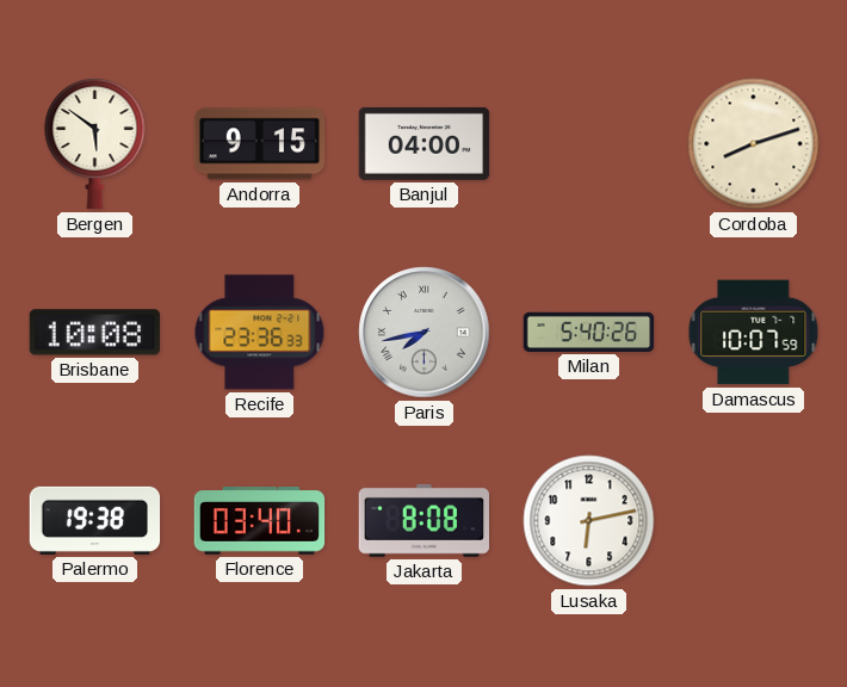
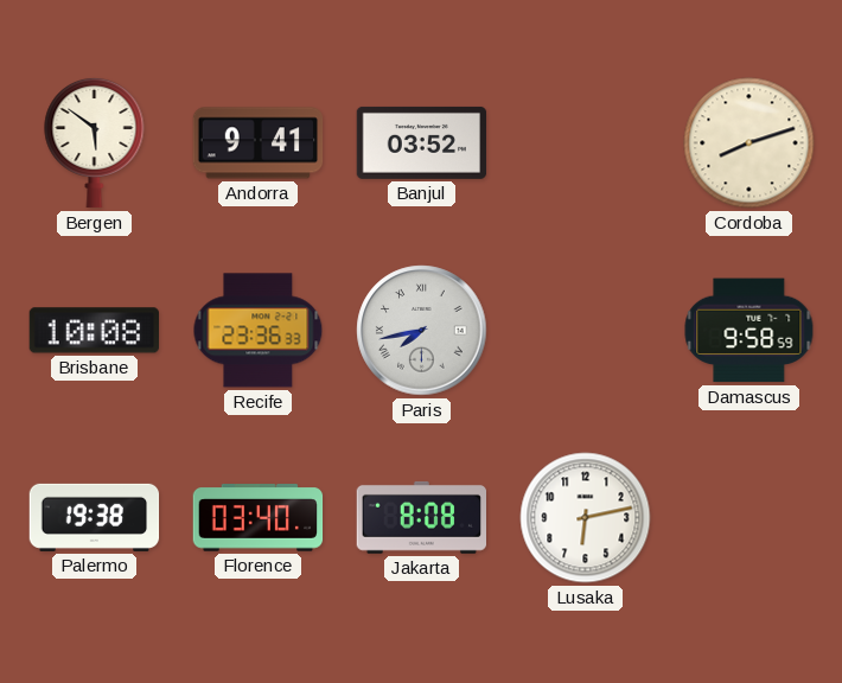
Andorra: 9:15 -> 9:41
Banjul: 04:00 -> 03:52
Milan: 5:40 -> none
Damascus: 10:07 -> 9:58
